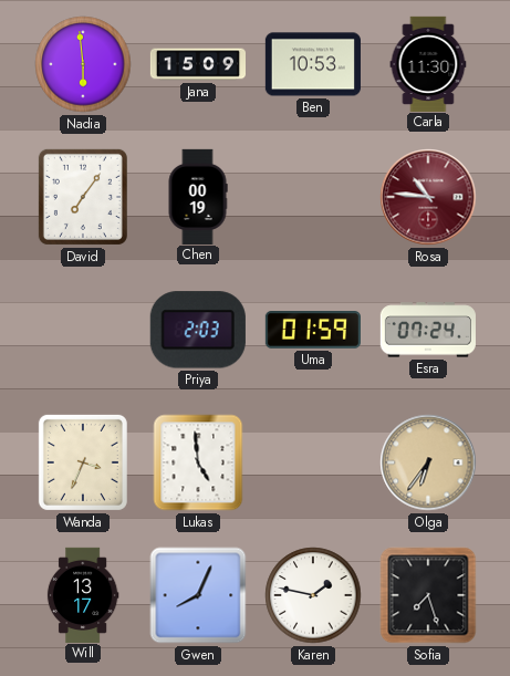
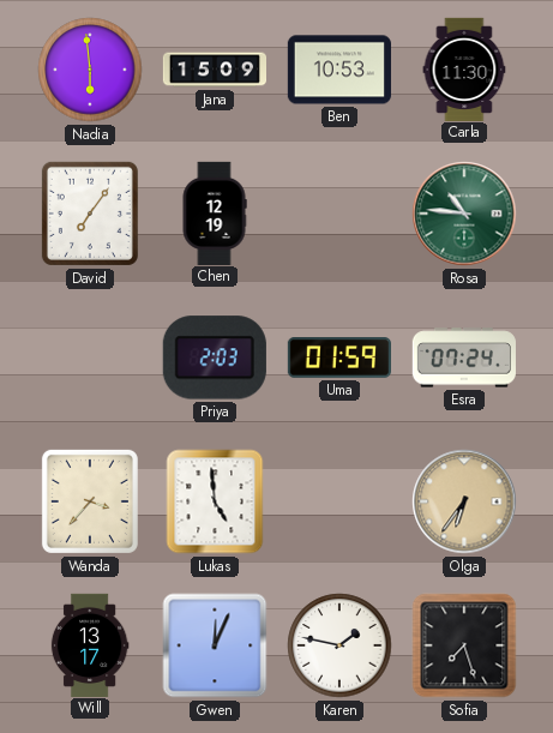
Chen: 00:19 -> 12:19
Rosa dial: burgundy -> green
Wanda: 3:34 -> 3:37
Gwen: 8:04 -> 12:04
